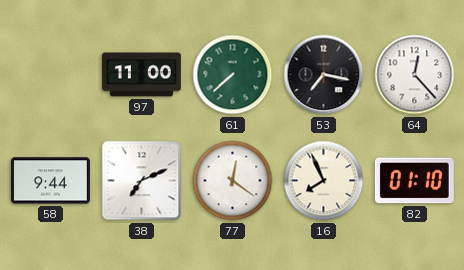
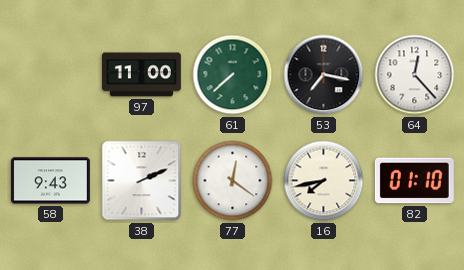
58: 9:44 -> 9:43
38: 7:11 -> 2:11
16: 7:56 -> 7:43
